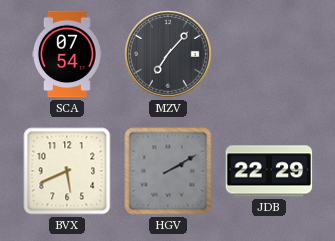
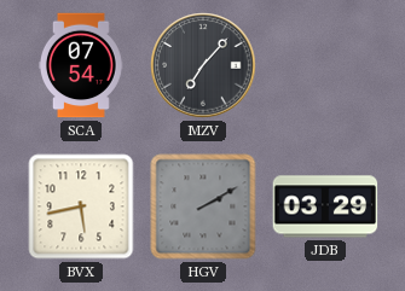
BVX: 5:41 -> 5:43
JDB: 22:29 -> 03:29
